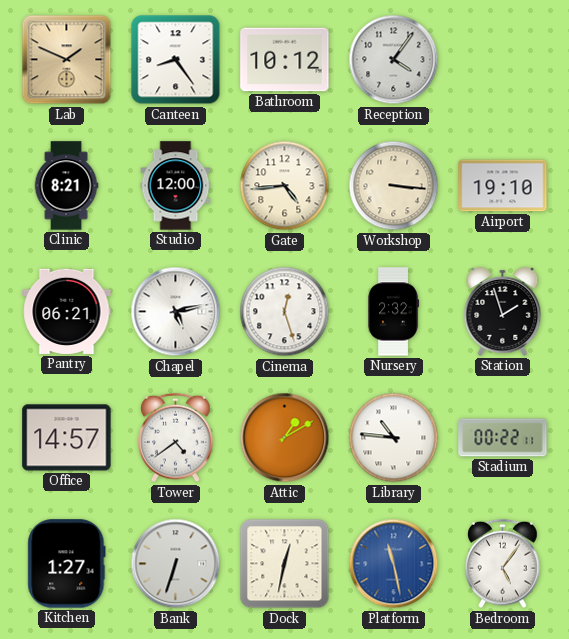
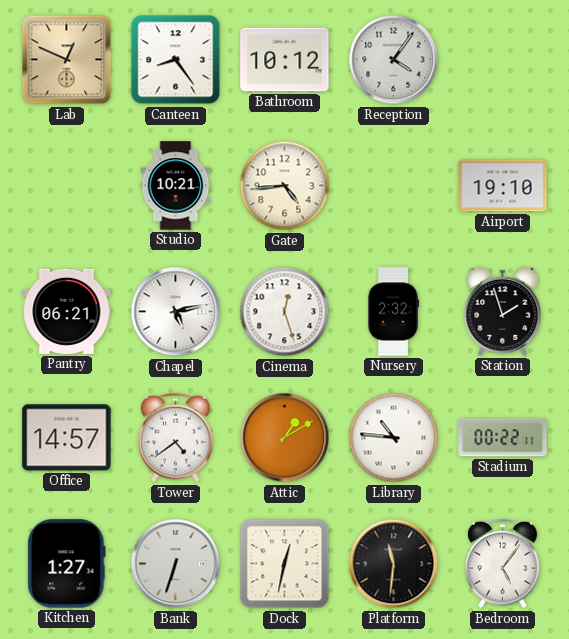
Lab: 1:49 -> 12:49
Clinic: 8:21 -> none
Studio: 12:00 -> 10:21
Workshop: 3:16 -> none
Platform: 11:28 -> 11:31
Platform dial: blue -> black
